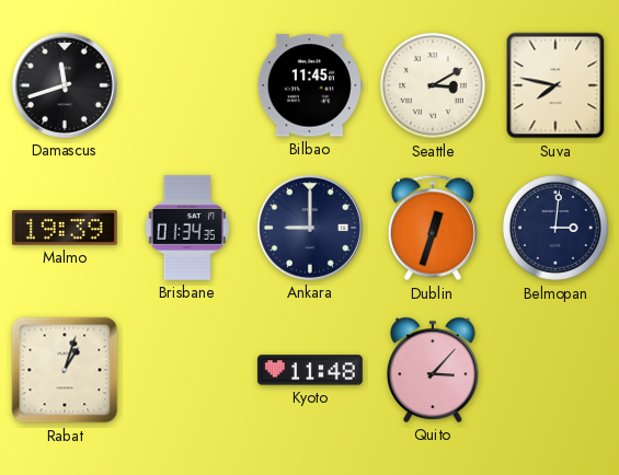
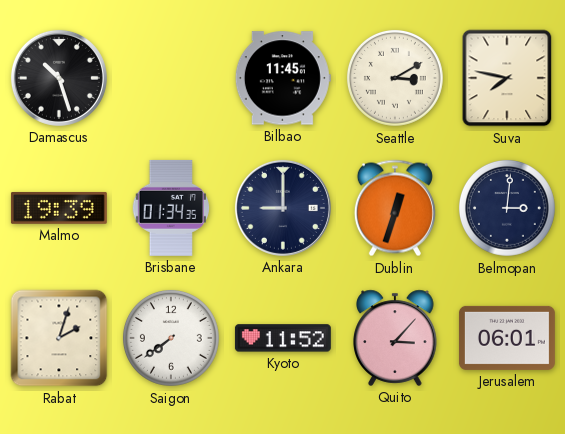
Damascus: 11:42 -> 10:27
Rabat: 1:03 -> 2:03
Saigon: none -> 7:39
Kyoto: 11:48 -> 11:52
Jerusalem: none -> 06:01
